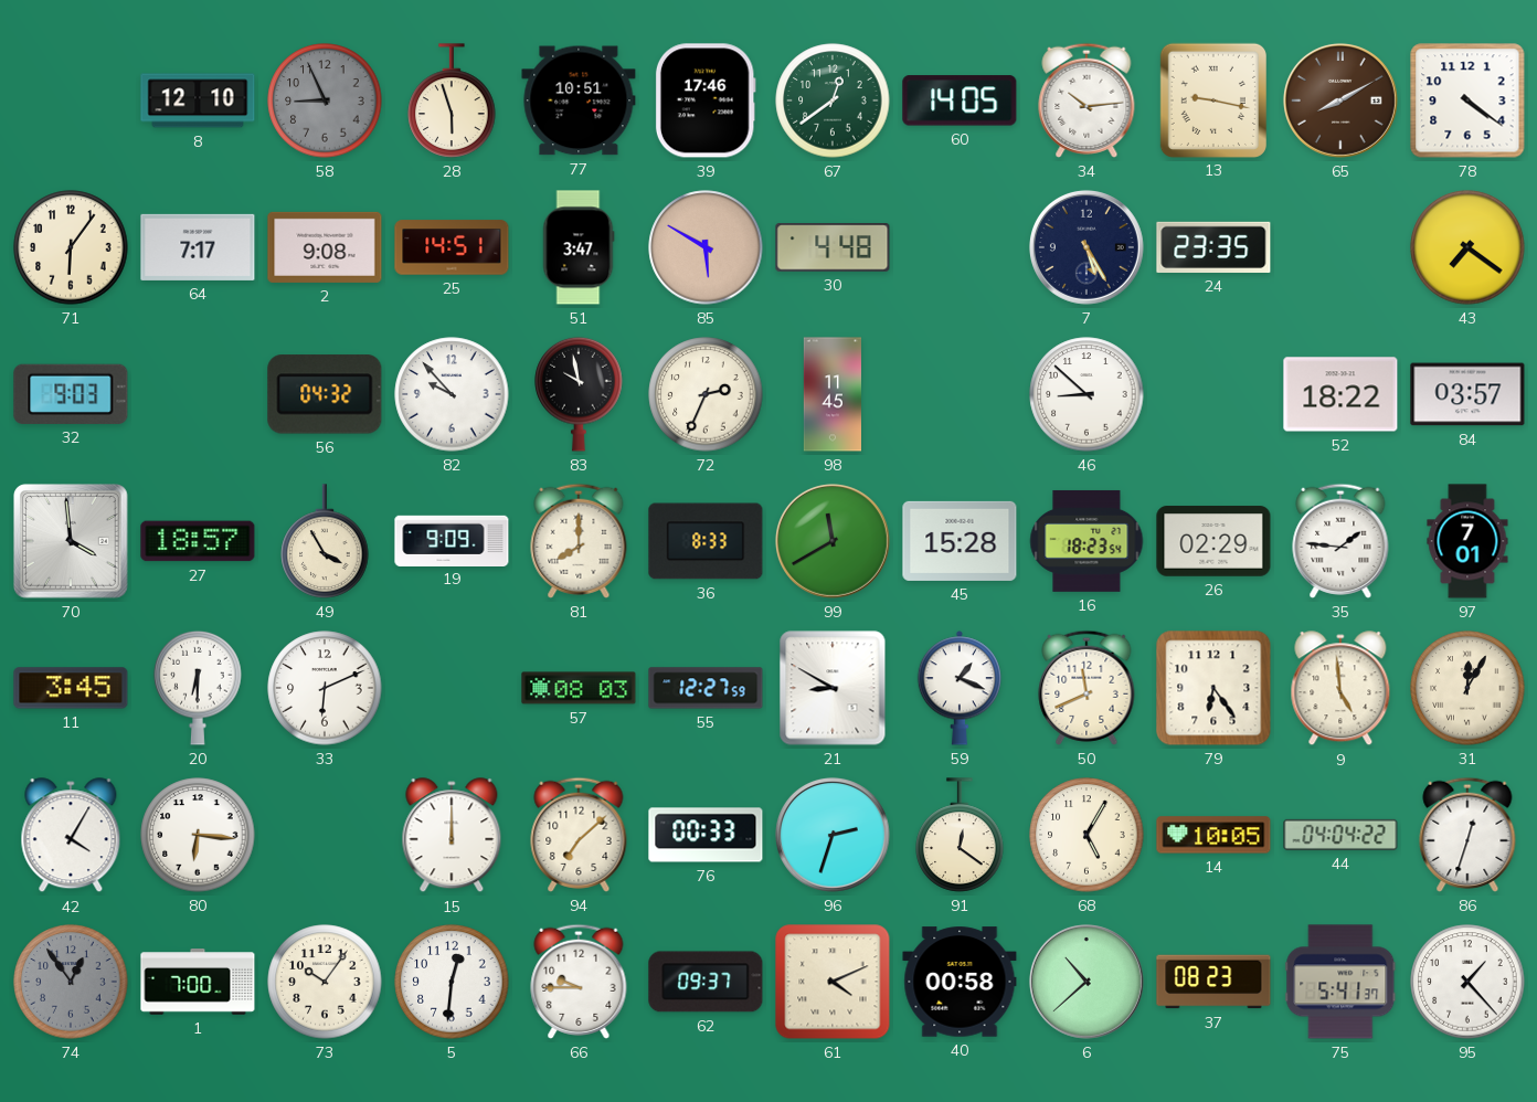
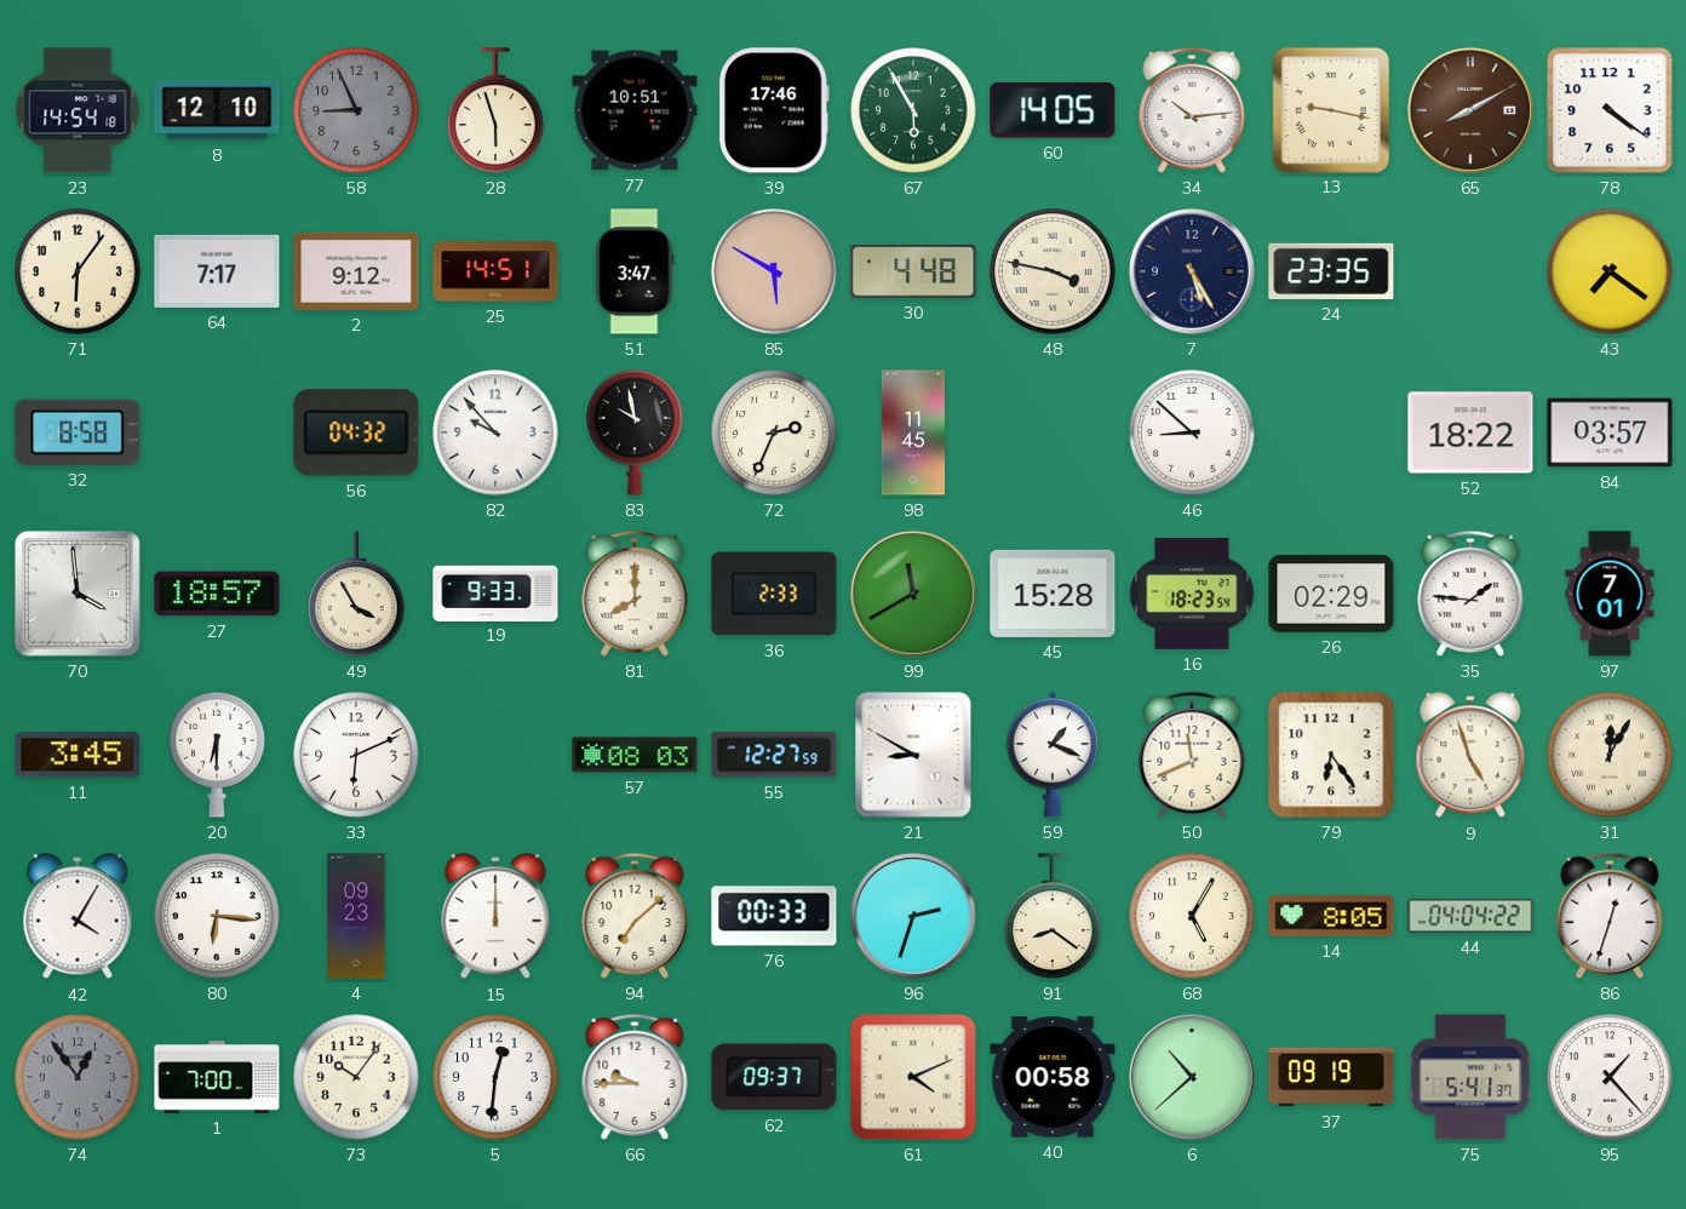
23: none -> 14:54
67: 12:39 -> 5:55
2: 9:08 -> 9:12
48: none -> 3:47
32: 9:03 -> 8:58
19: 9:09 -> 9:33
36: 8:33 -> 2:33
9: 4:59 -> 4:57
4: none -> 09:23
91: 12:21 -> 8:21
14: 10:05 -> 8:05
37: 08:23 -> 09:19
